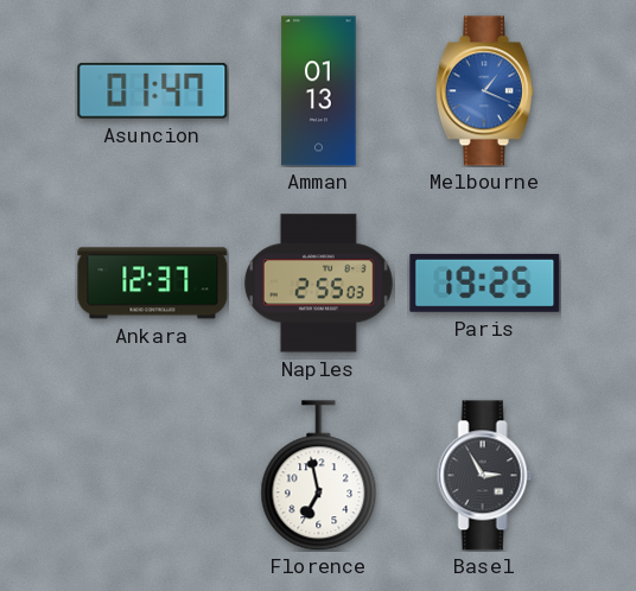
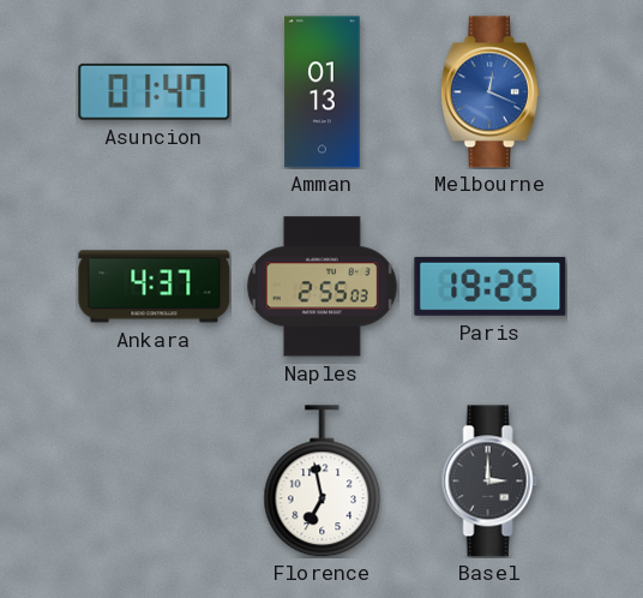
Melbourne: 1:19 -> 12:19
Ankara: 12:37 -> 4:37
Basel: 2:55 -> 3:00
